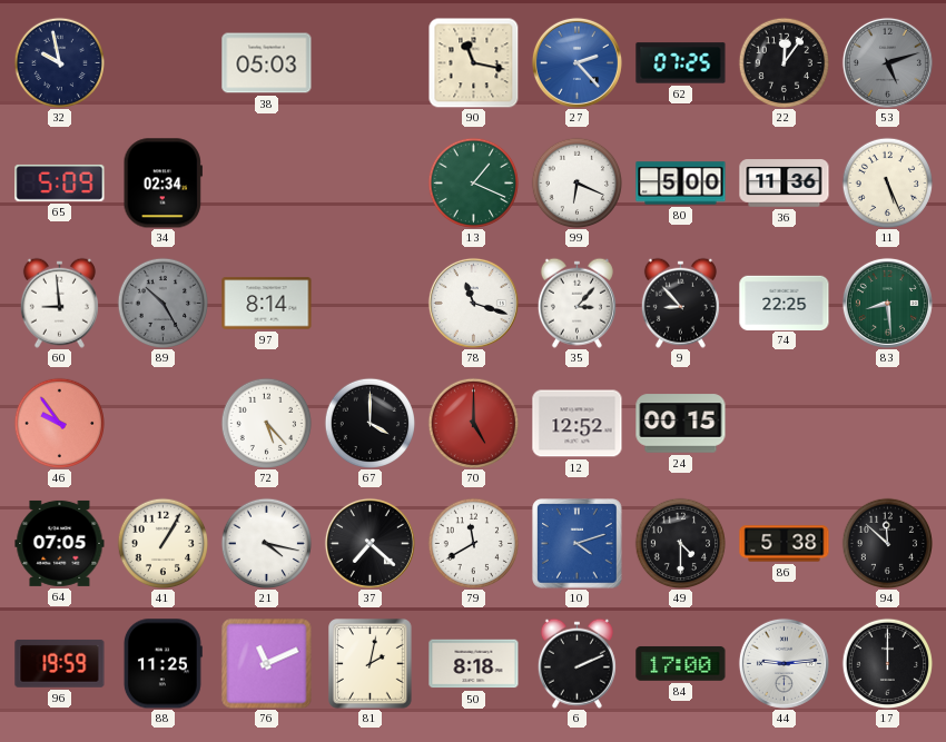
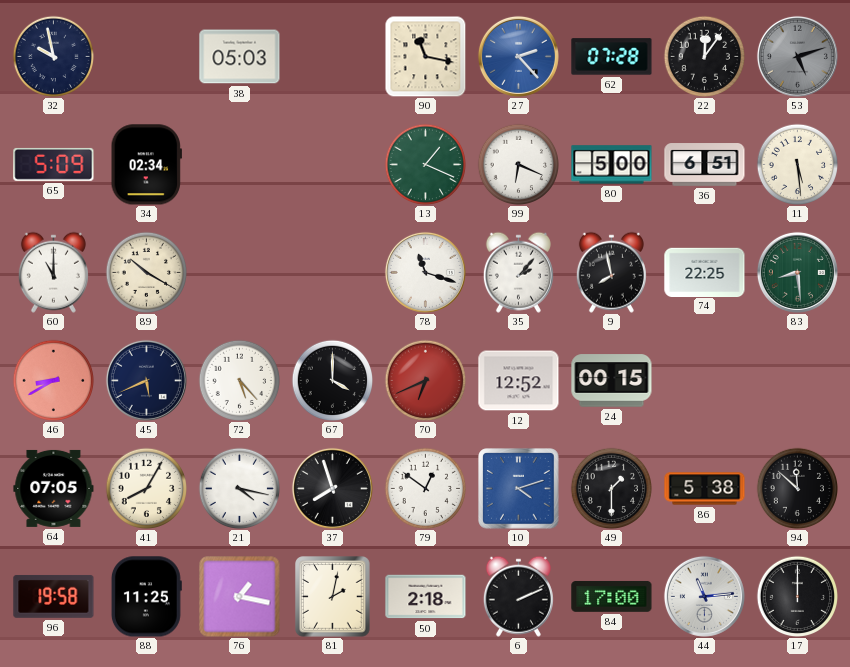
62: 07:25 -> 07:28
36: 11:36 -> 6:51
11: 5:26 -> 5:29
60: 8:59 -> 11:00
89: 10:25 -> 10:20
89 dial: grey -> cream
97: 8:14 -> none
35: 3:07 -> 2:07
9: 8:53 -> 7:58
46: 9:54 -> 8:40
45: none -> 5:41
70: 5:00 -> 6:41
41: 1:05 -> 8:05
37: 7:22 -> 7:57
79: 11:40 -> 12:51
49: 4:30 -> 1:30
96: 19:59 -> 19:58
76: 11:11 -> 1:17
50: 8:18 -> 2:18
44: 9:14 -> 11:14
